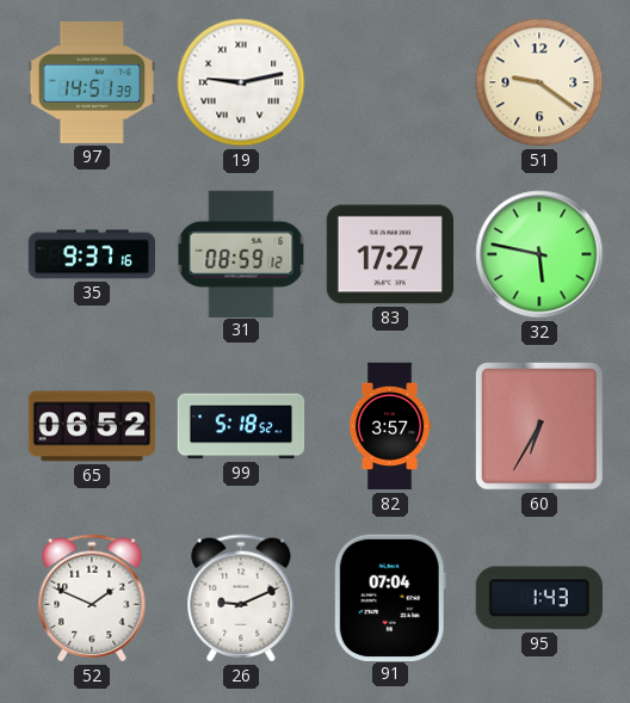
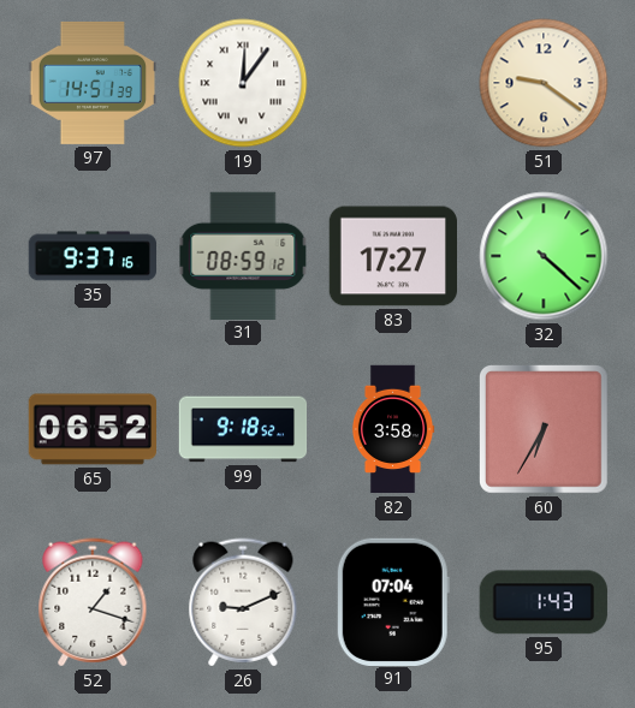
19: 9:13 -> 12:06
32: 5:47 -> 4:22
99: 5:18 -> 9:18
82: 3:57 -> 3:58
52: 1:49 -> 1:18
